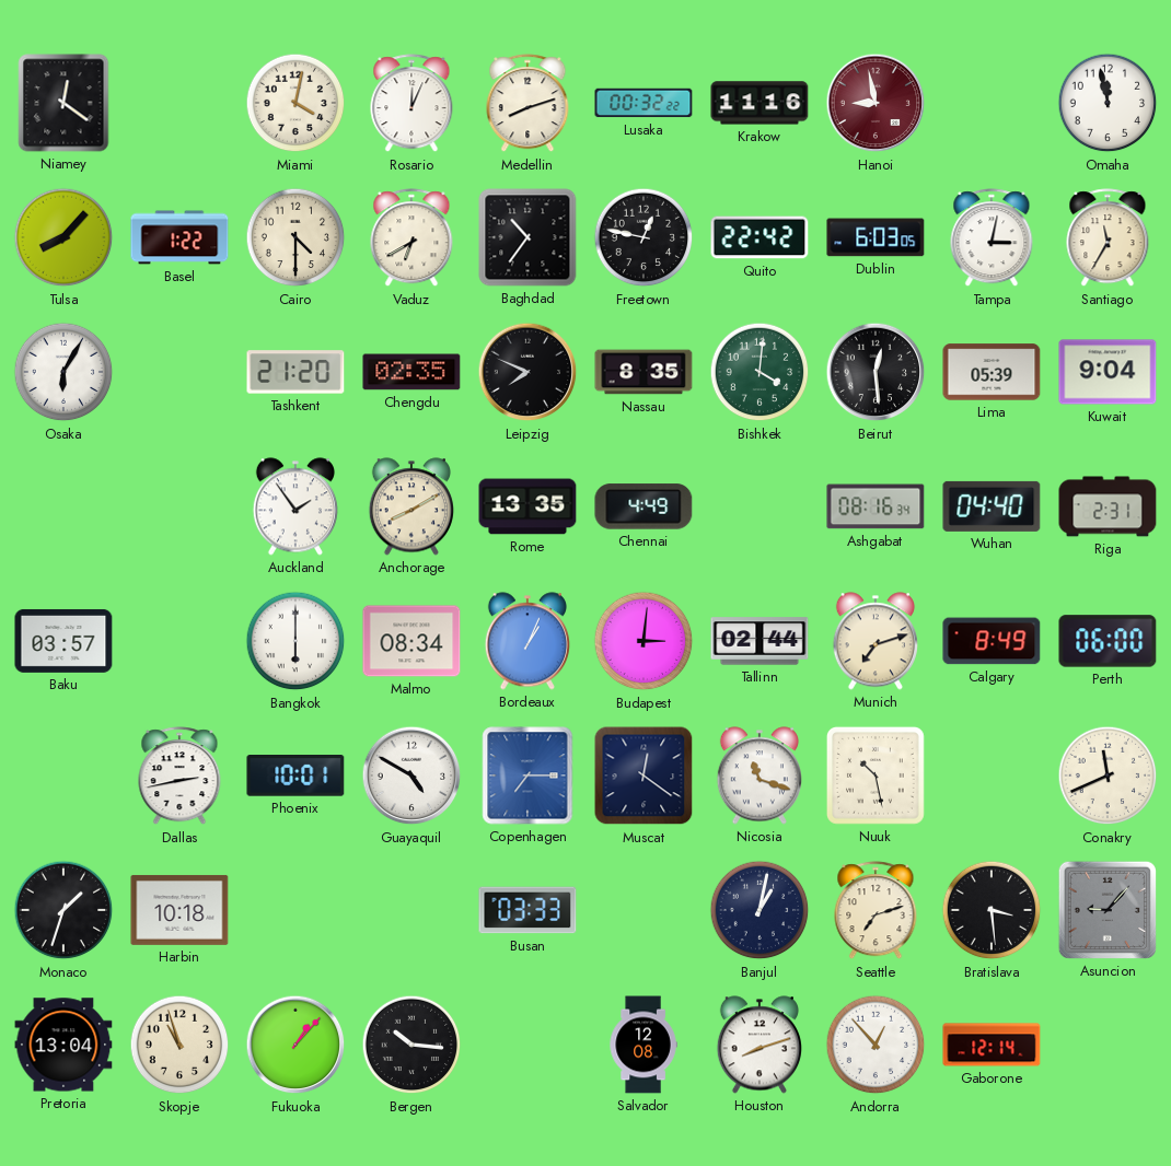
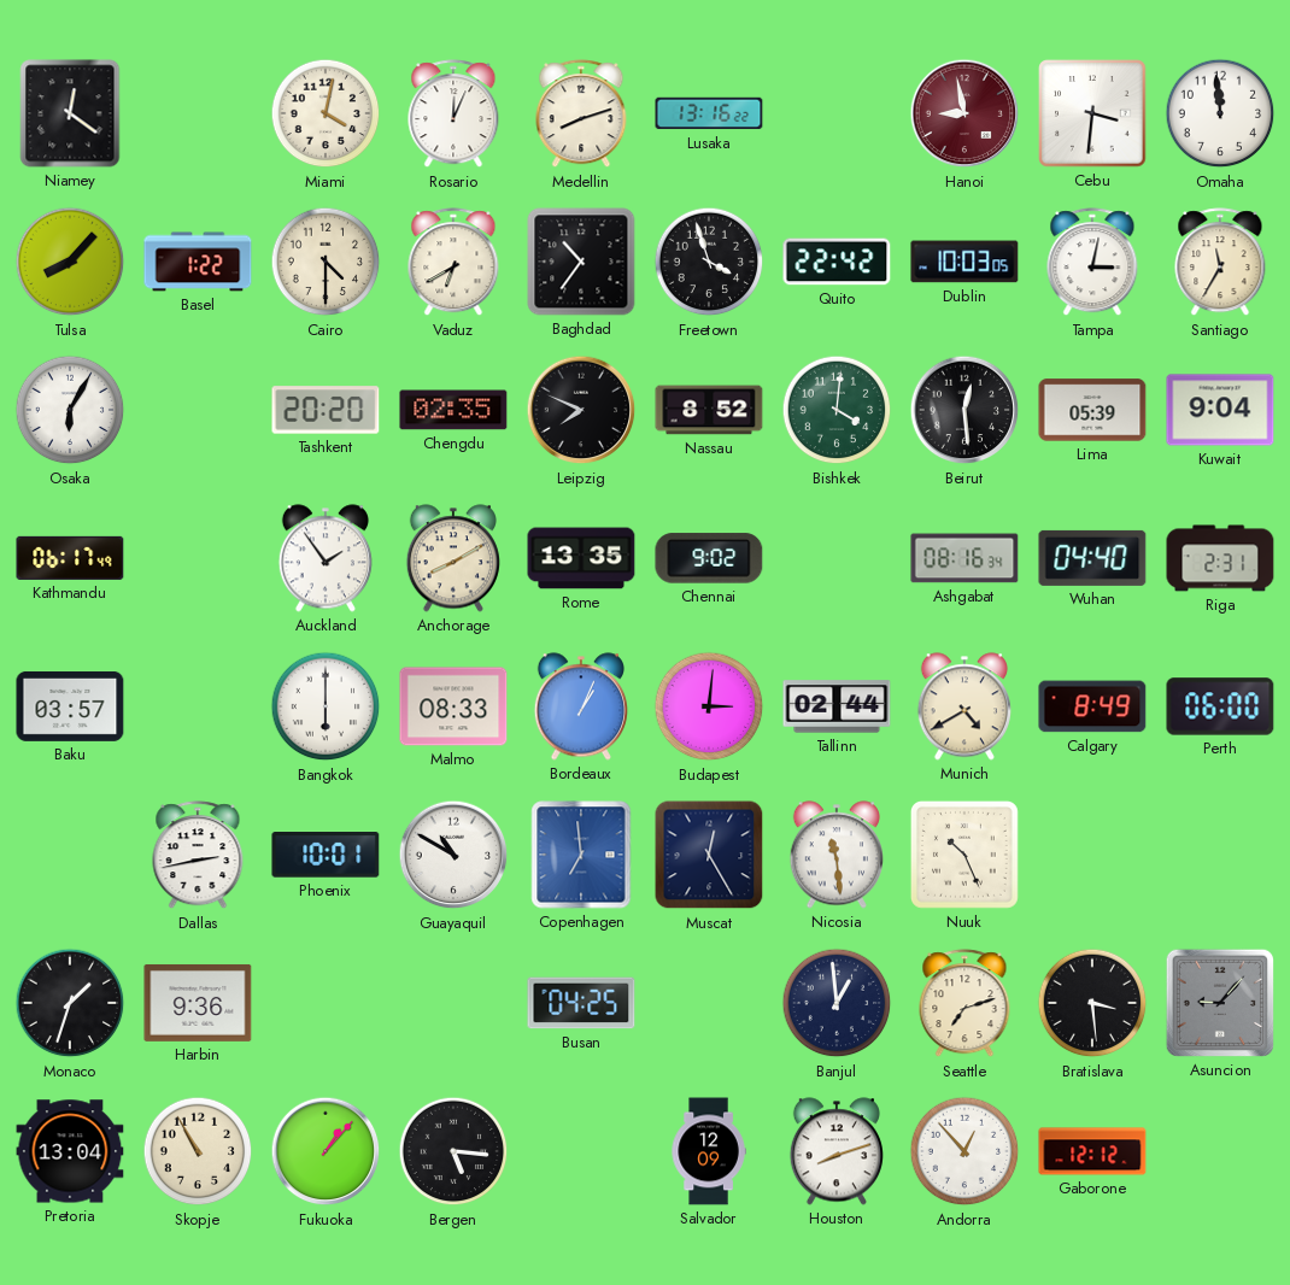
Lusaka: 00:32 -> 13:16
Krakow: 11:16 -> none
Cebu: none -> 3:31
Omaha: 11:58 -> 11:59
Freetown: 12:47 -> 3:57
Dublin: 6:03 -> 10:03
Tashkent: 21:20 -> 20:20
Nassau: 8:35 -> 8:52
Kathmandu: none -> 06:17
Chennai: 4:49 -> 9:02
Malmo: 08:34 -> 08:33
Munich: 7:12 -> 4:40
Guayaquil: 4:50 -> 10:50
Copenhagen: 7:15 -> 6:59
Muscat: 12:21 -> 12:25
Nicosia: 11:18 -> 11:29
Nuuk: 10:28 -> 10:26
Conakry: 11:41 -> none
Harbin: 10:18 -> 9:36
Busan: 03:33 -> 04:25
Banjul: 1:02 -> 12:59
Skopje: 10:57 -> 10:55
Bergen: 10:16 -> 5:16
Salvador: 12:08 -> 12:09
Gaborone: 12:14 -> 12:12
